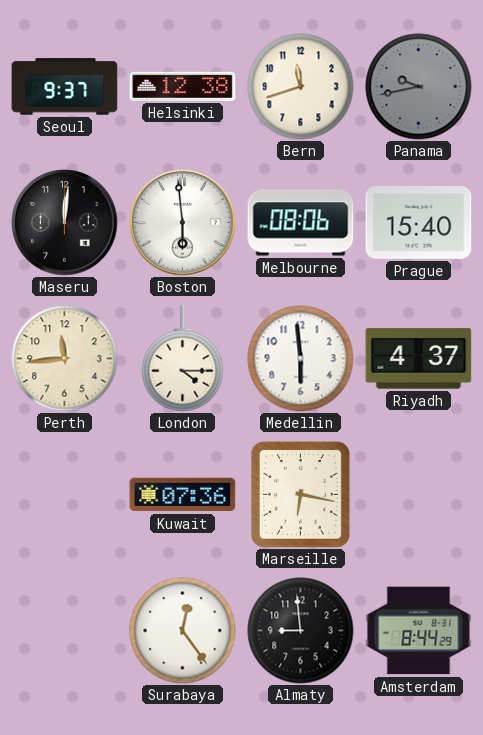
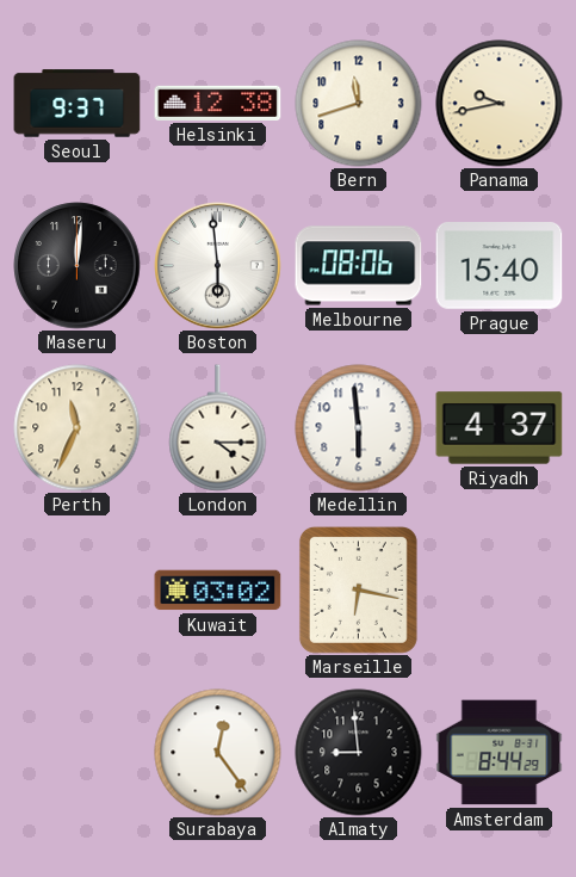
Panama dial: grey -> cream
Perth: 11:44 -> 11:34
Kuwait: 07:36 -> 03:02
